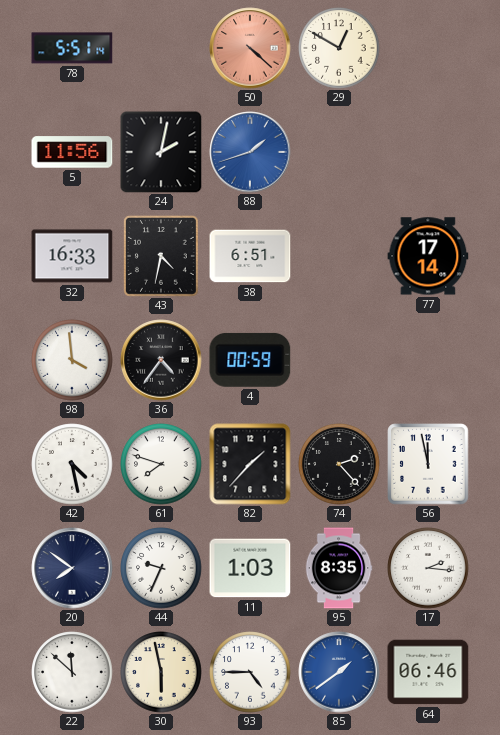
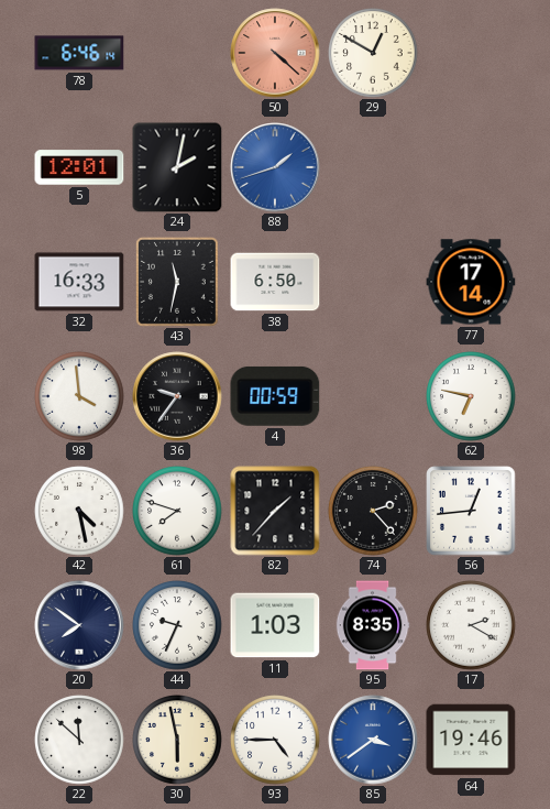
78: 5:51 -> 6:46
5: 11:56 -> 12:01
43: 4:32 -> 11:32
38: 6:51 -> 6:50
36: 4:36 -> 9:36
62: none -> 6:47
56: 11:58 -> 12:44
17: 2:16 -> 2:20
85: 1:39 -> 3:39
64: 06:46 -> 19:46
